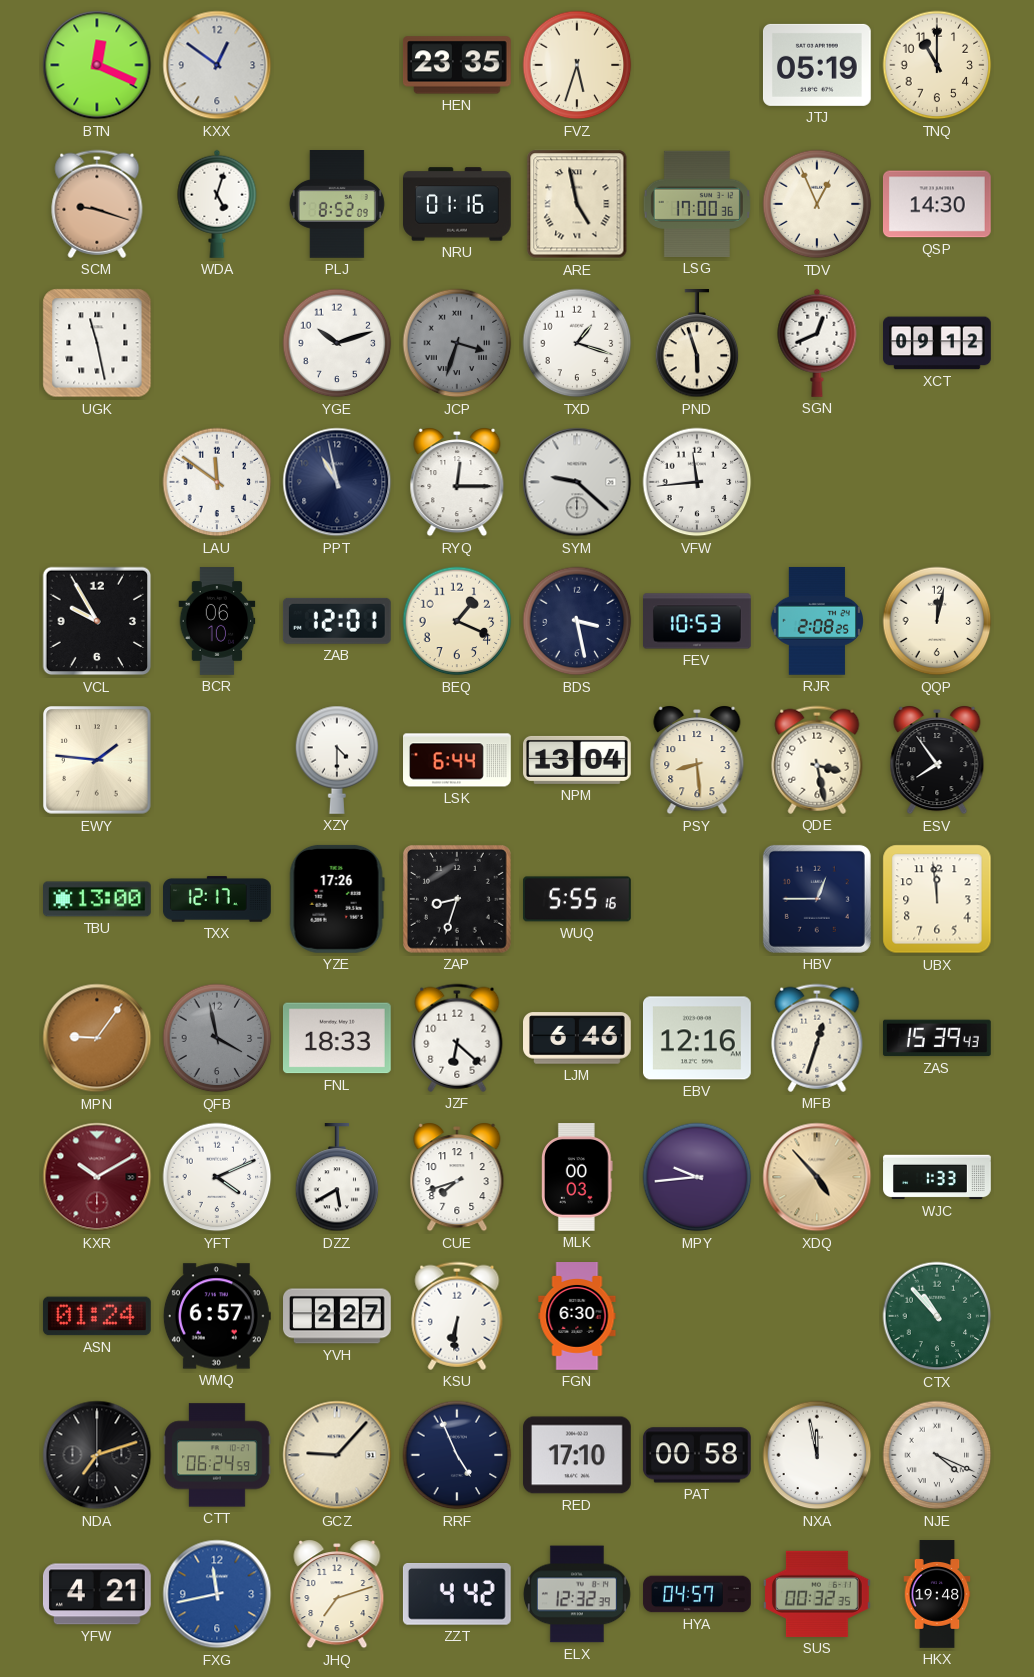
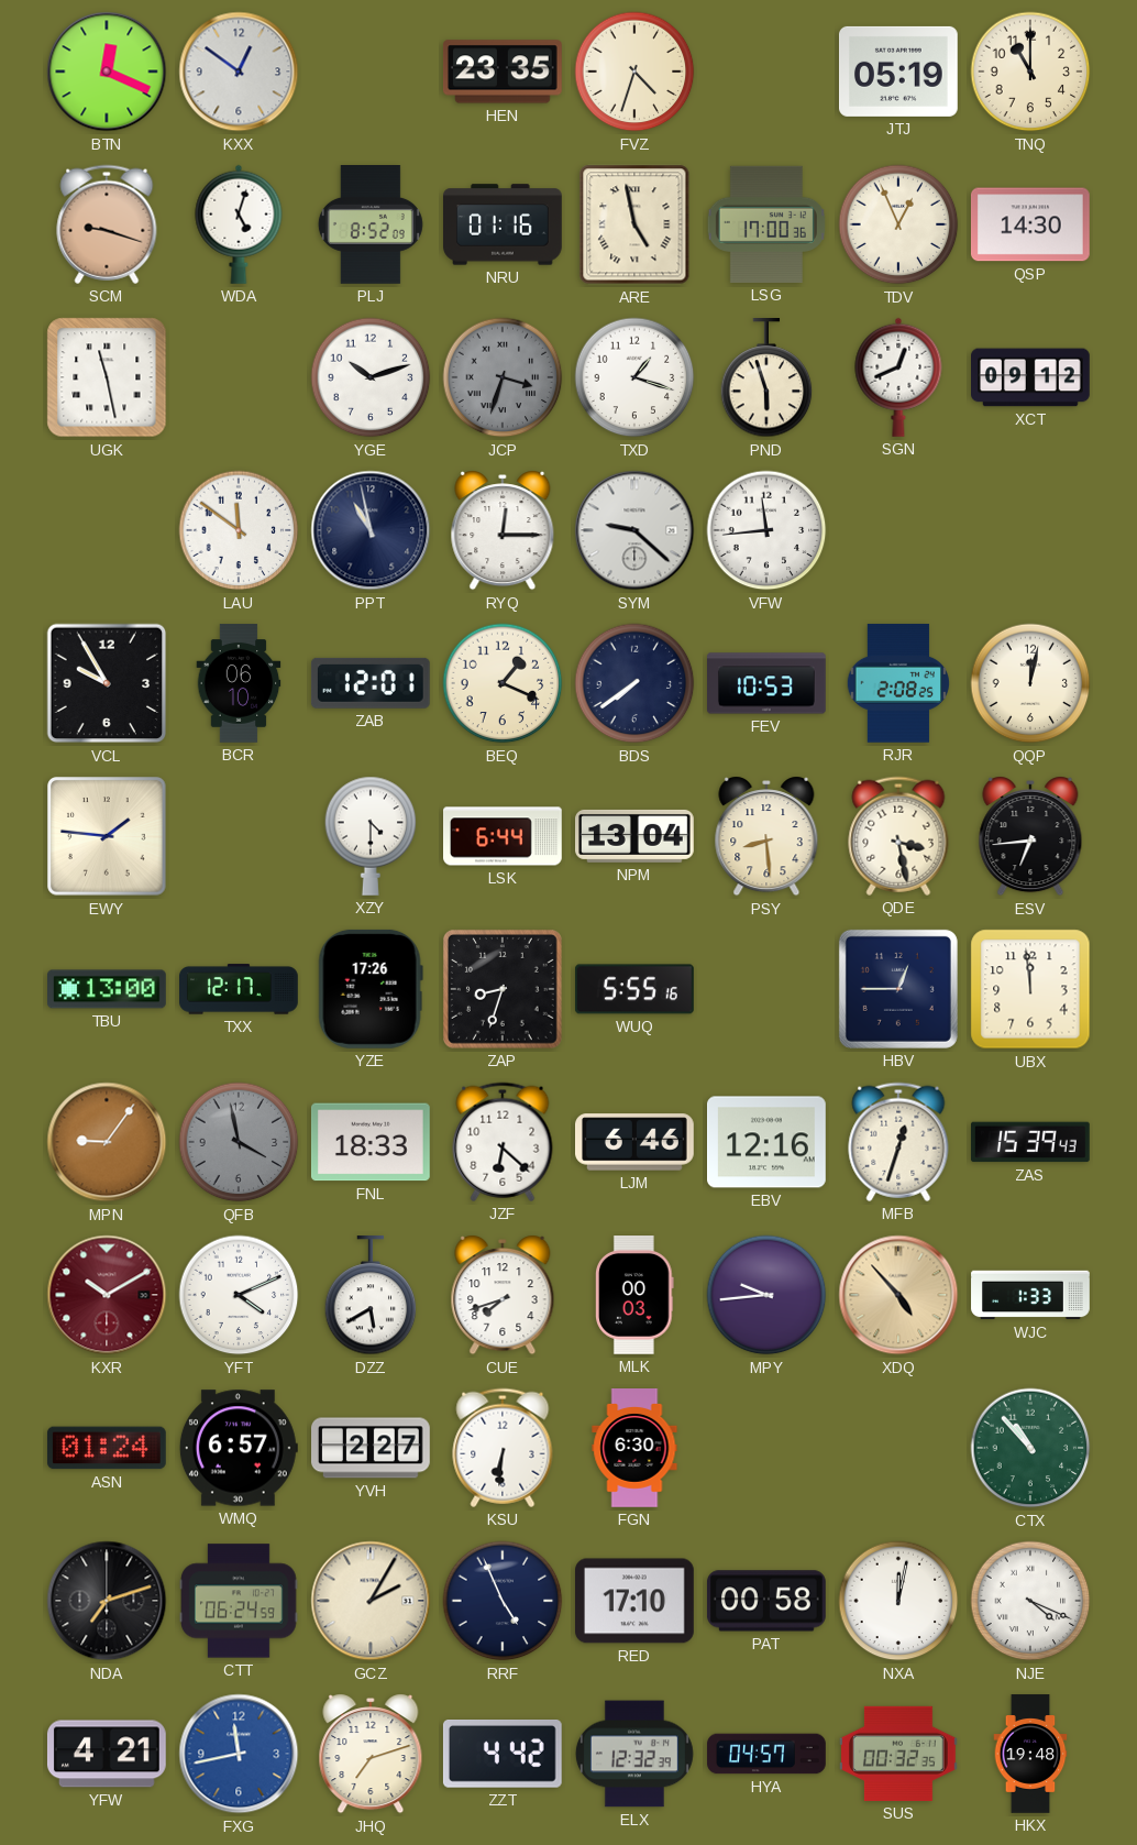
FVZ: 5:33 -> 4:33
BDS: 3:28 -> 7:39
ESV: 7:54 -> 6:44
GCZ: 9:07 -> 2:05
NXA: 11:58 -> 12:02
